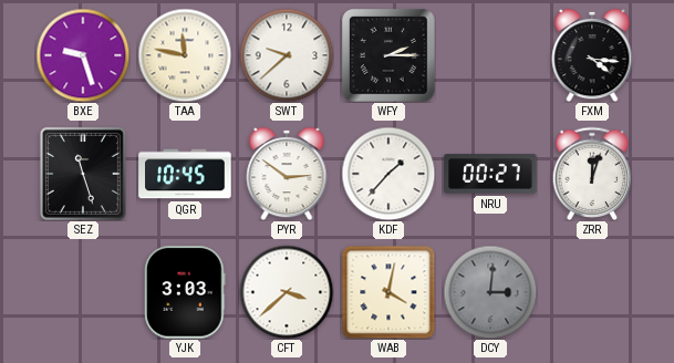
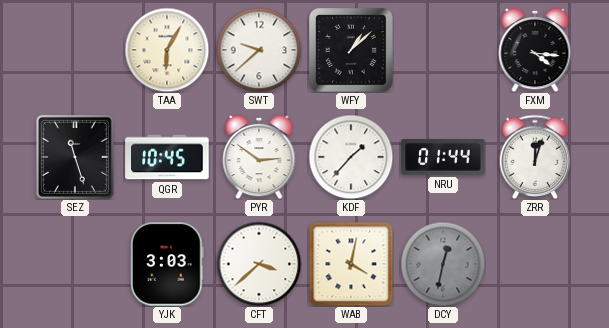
BXE: 9:27 -> none
TAA: 11:47 -> 6:05
WFY: 2:15 -> 1:08
NRU: 00:27 -> 01:44
DCY: 3:01 -> 12:32
